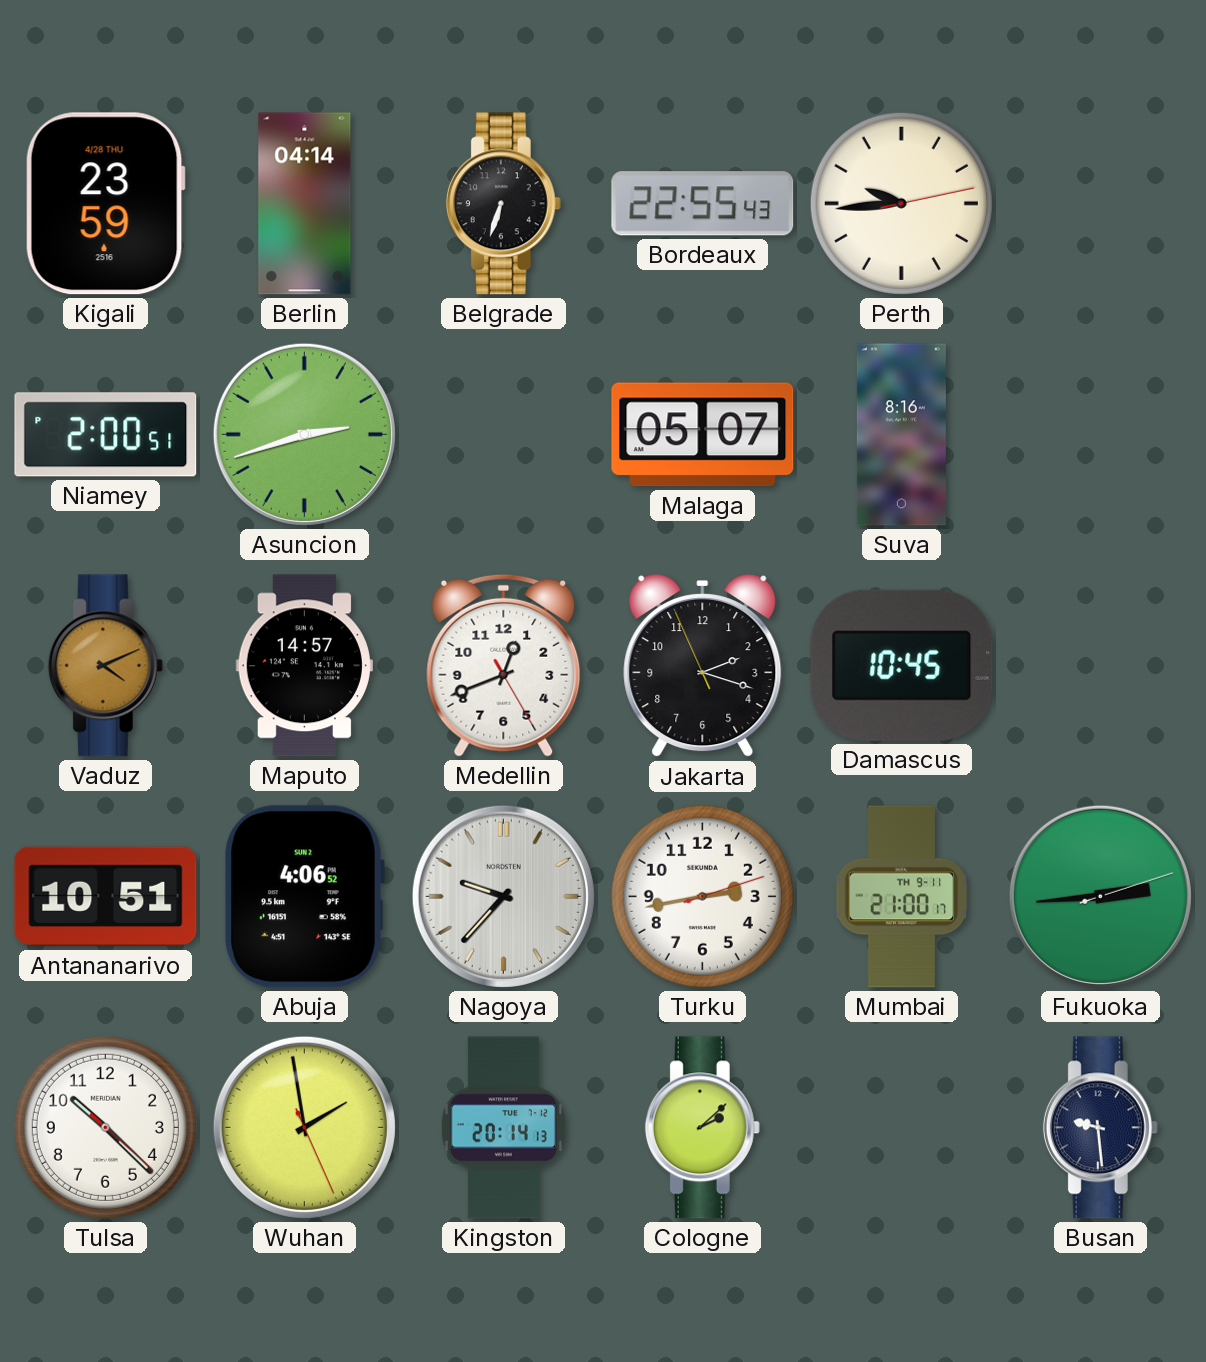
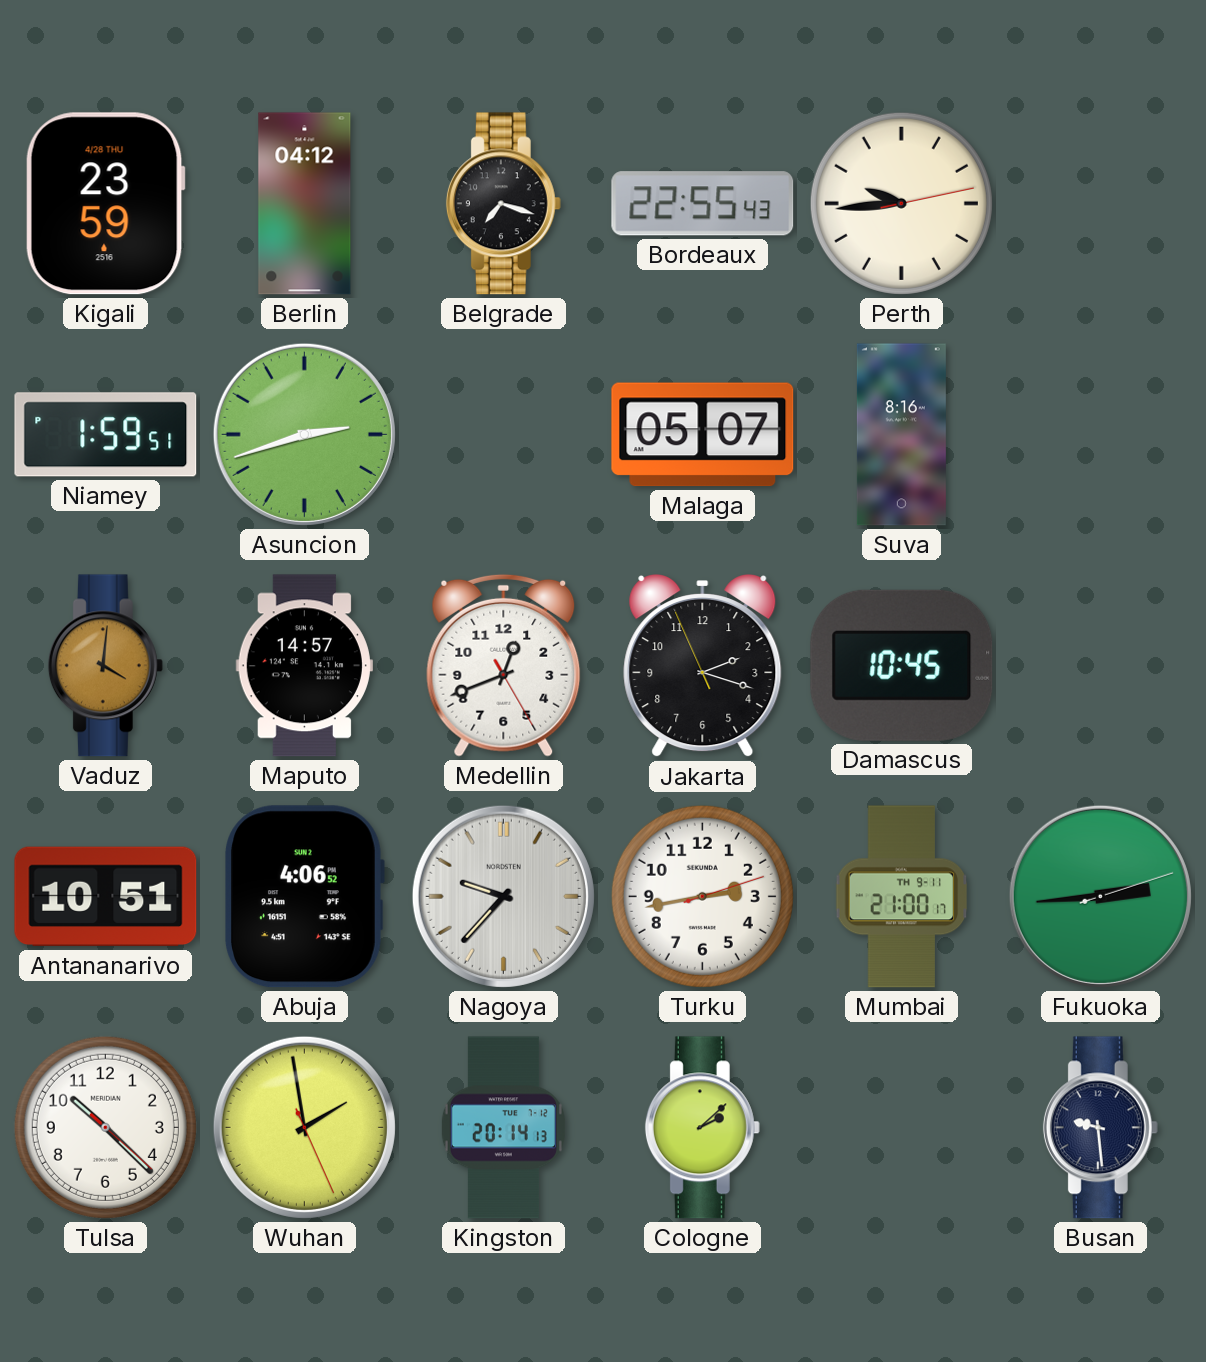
Berlin: 04:14 -> 04:12
Belgrade: 6:33 -> 7:18
Niamey: 2:00 -> 1:59
Vaduz: 4:11 -> 4:01
